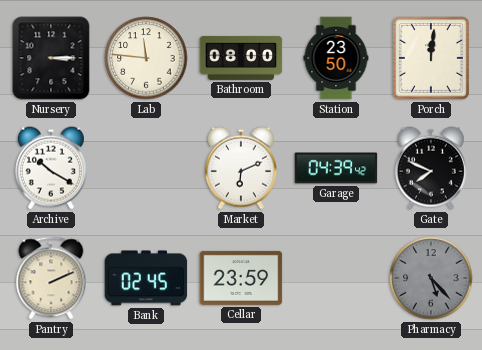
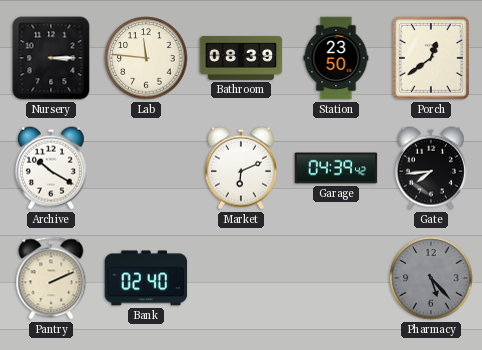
Bathroom: 08:00 -> 08:39
Porch: 12:01 -> 12:39
Gate: 7:49 -> 7:44
Bank: 02:45 -> 02:40
Cellar: 23:59 -> none
